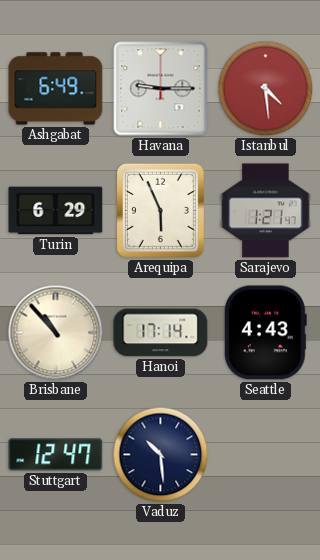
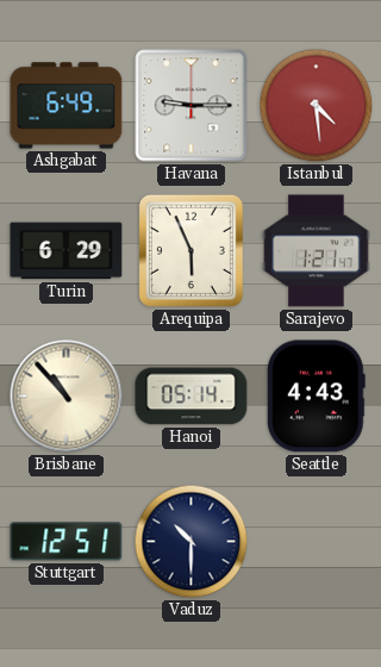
Hanoi: 17:14 -> 05:14
Stuttgart: 12:47 -> 12:51
Vaduz: 10:29 -> 10:30
